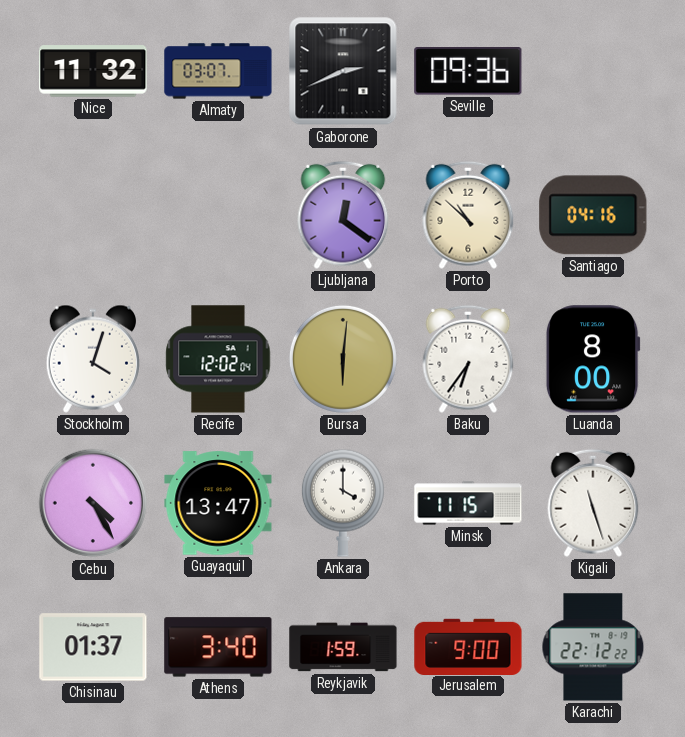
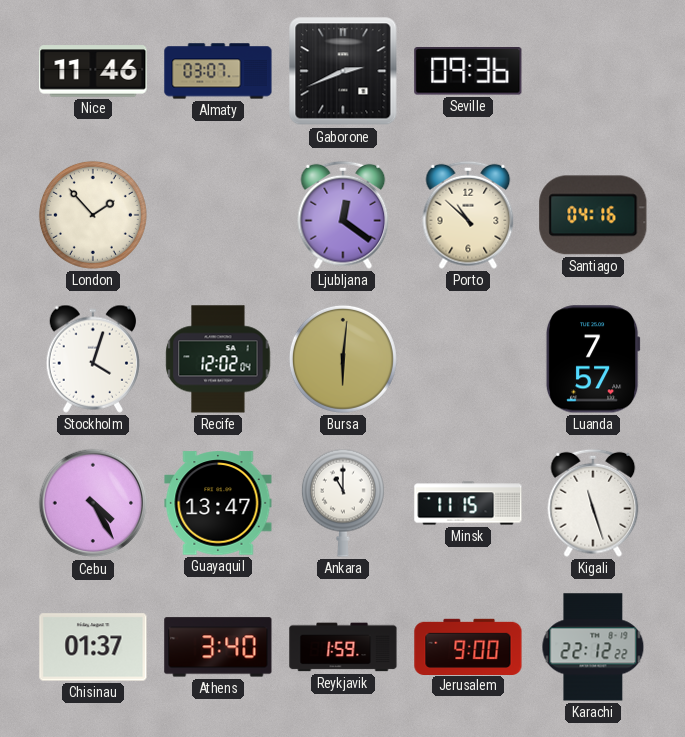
Nice: 11:32 -> 11:46
London: none -> 1:53
Baku: 6:36 -> none
Luanda: 8:00 -> 7:57
Ankara: 4:00 -> 11:00
